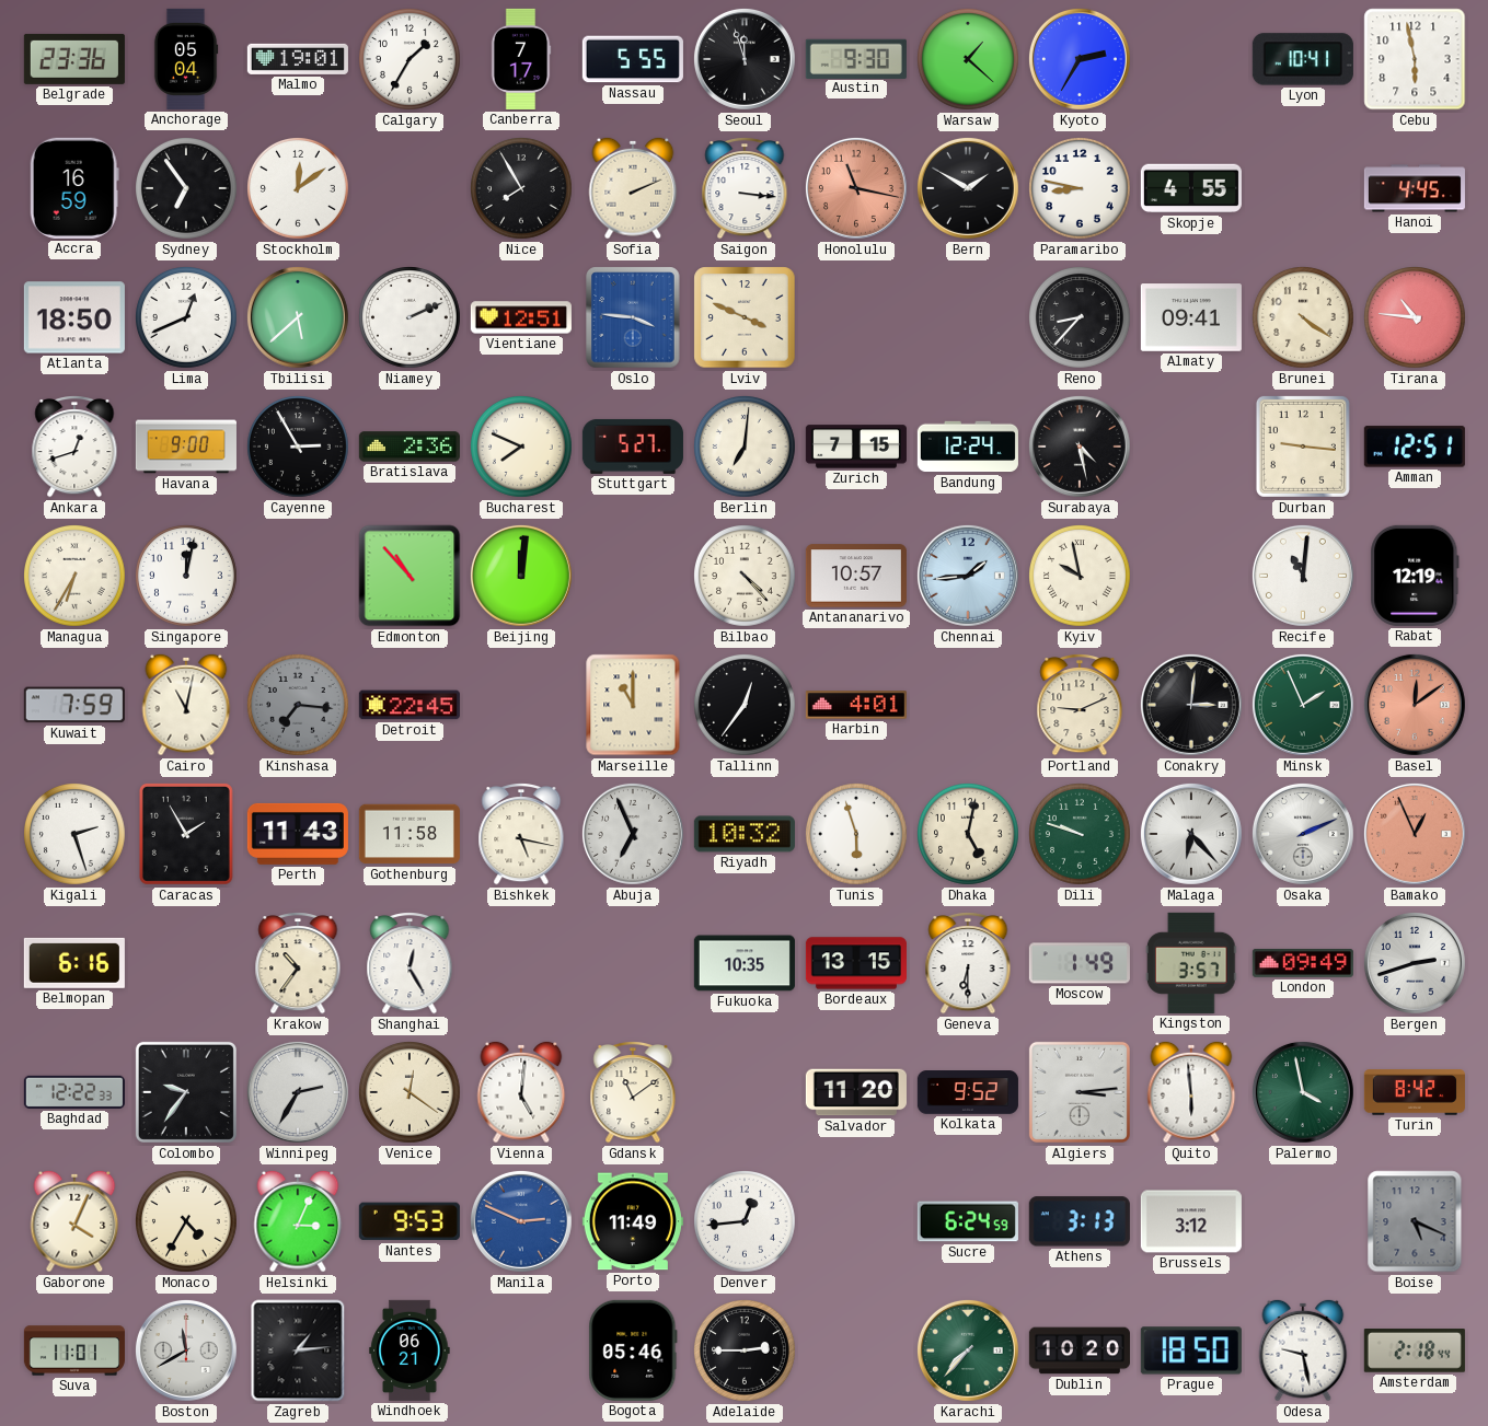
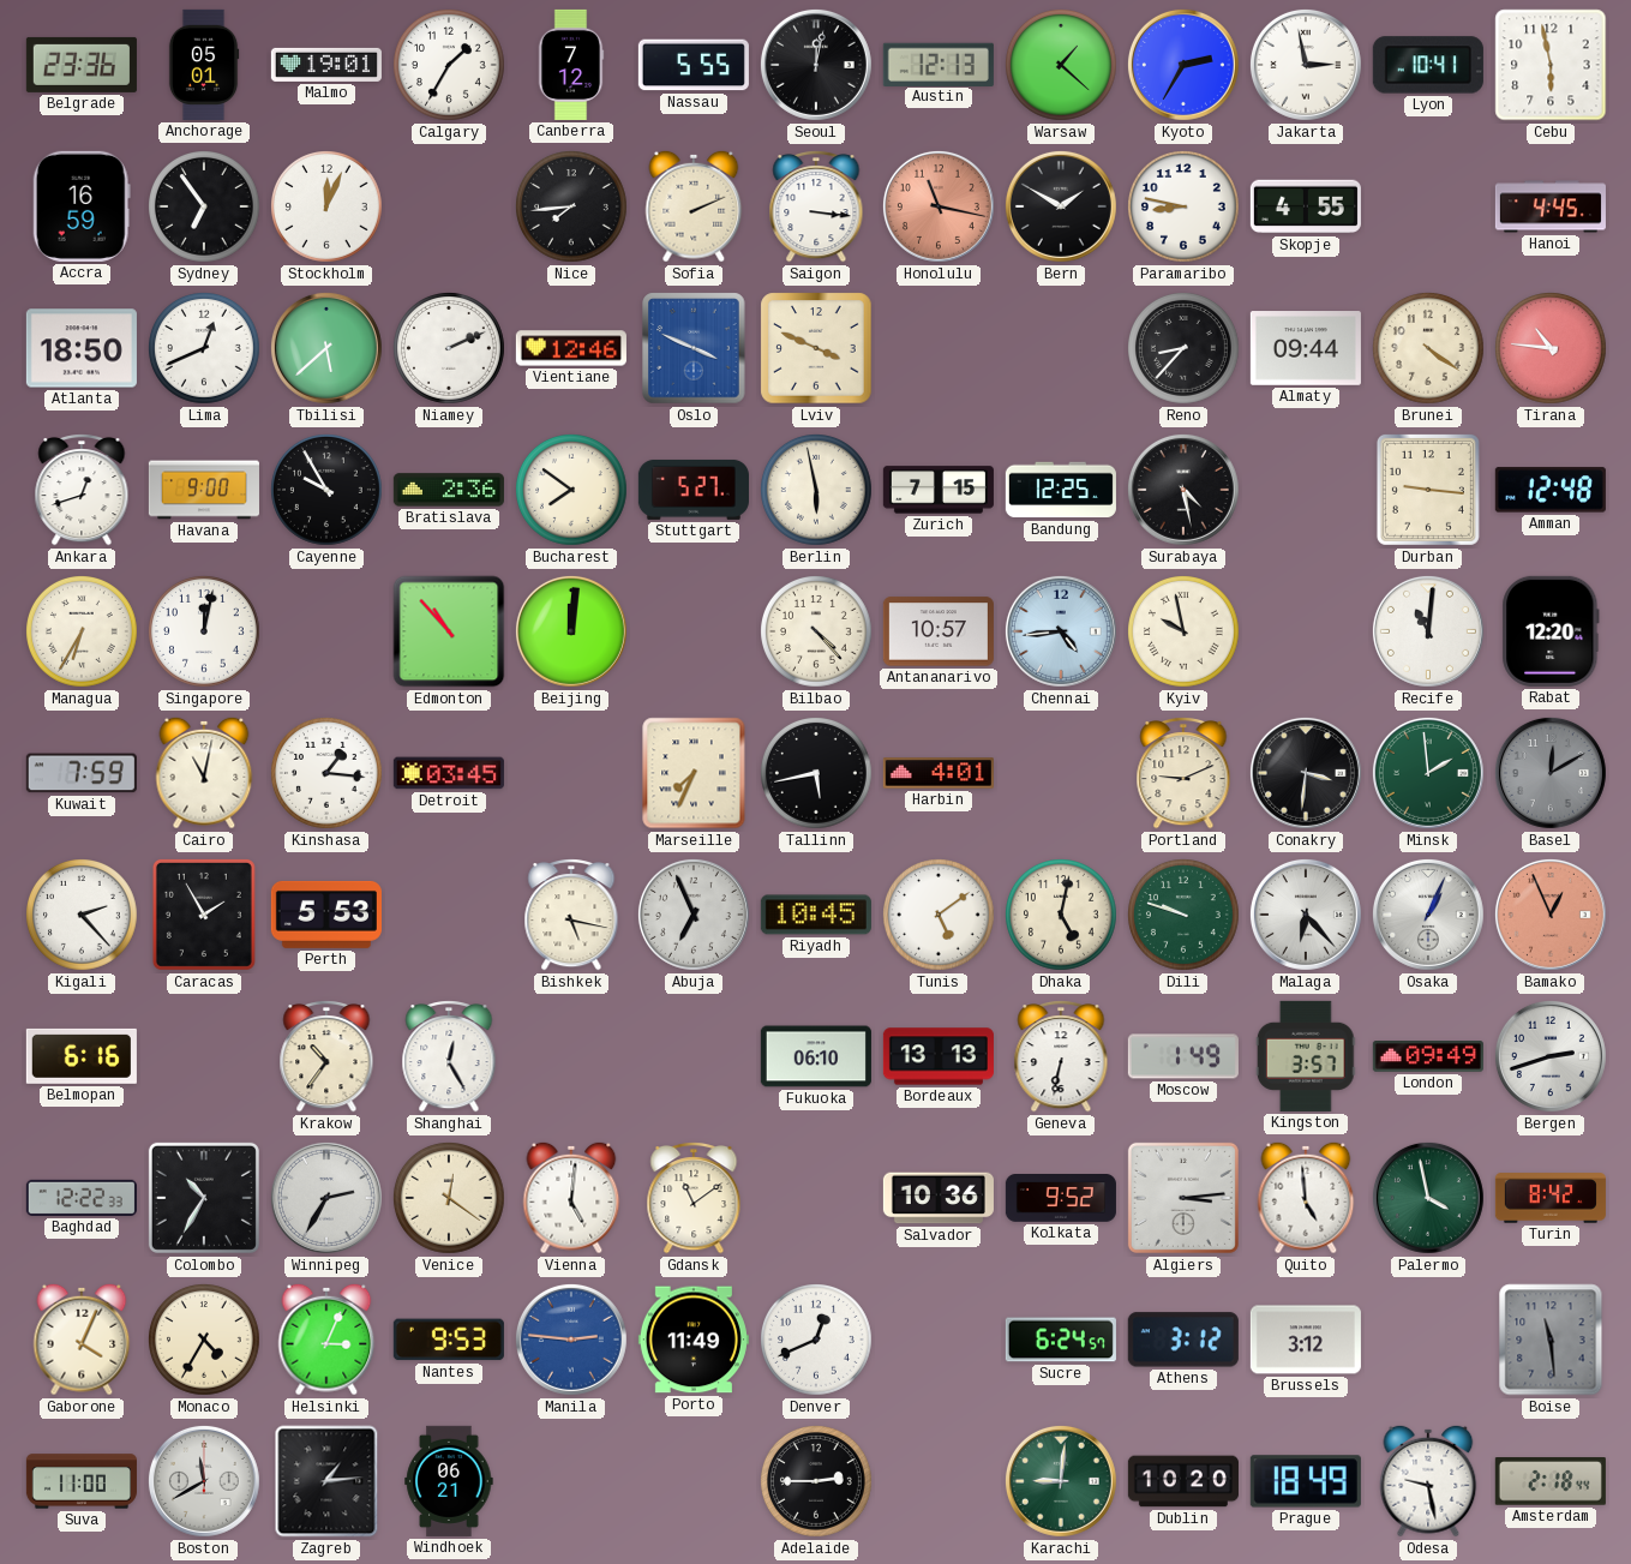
Anchorage: 05:04 -> 05:01
Canberra: 7:17 -> 7:12
Seoul: 11:57 -> 12:02
Austin: 9:30 -> 12:13
Jakarta: none -> 2:58
Stockholm: 12:09 -> 12:04
Nice: 7:55 -> 7:44
Vientiane: 12:51 -> 12:46
Oslo: 3:46 -> 3:49
Almaty: 09:41 -> 09:44
Cayenne: 2:55 -> 9:55
Bucharest: 7:49 -> 7:51
Berlin: 7:01 -> 5:58
Bandung: 12:24 -> 12:25
Amman: 12:51 -> 12:48
Chennai: 1:44 -> 4:44
Rabat: 12:19 -> 12:20
Kinshasa: 7:16 -> 1:16
Kinshasa dial: grey -> white
Detroit: 22:45 -> 03:45
Marseille: 11:00 -> 7:34
Tallinn: 12:36 -> 5:43
Conakry: 3:01 -> 3:31
Minsk: 1:56 -> 1:59
Basel: 12:09 -> 12:10
Basel dial: salmon -> grey
Kigali: 2:27 -> 2:23
Perth: 11:43 -> 5:53
Gothenburg: 11:58 -> none
Riyadh: 10:32 -> 10:45
Tunis: 5:57 -> 5:09
Osaka: 2:11 -> 1:04
Fukuoka: 10:35 -> 06:10
Bordeaux: 13:15 -> 13:13
Geneva: 6:30 -> 6:32
Colombo: 9:36 -> 10:35
Salvador: 11:20 -> 10:36
Quito: 5:59 -> 4:59
Manila: 2:49 -> 2:46
Denver: 12:44 -> 12:41
Sucre: 6:24:59 -> 6:24:57
Athens: 3:13 -> 3:12
Boise: 5:19 -> 11:29
Suva: 11:01 -> 11:00
Bogota: 05:46 -> none
Karachi: 7:37 -> 9:01
Prague: 18:50 -> 18:49
